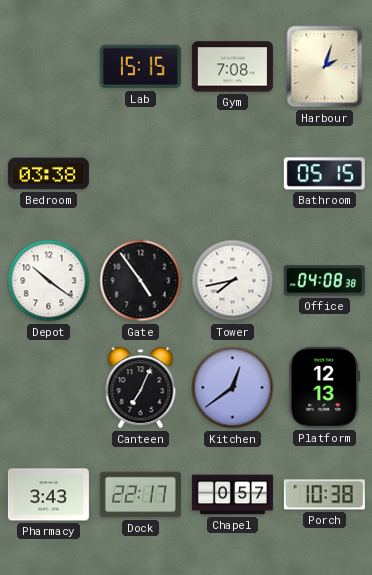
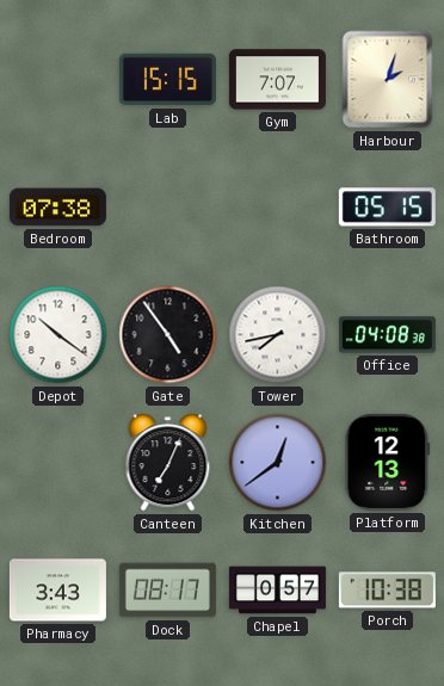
Gym: 7:08 -> 7:07
Bedroom: 03:38 -> 07:38
Dock: 22:17 -> 08:17
